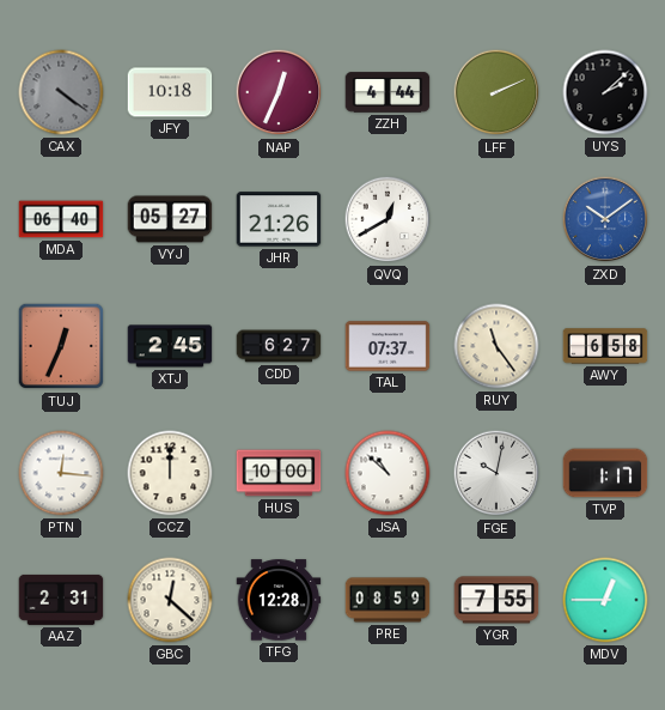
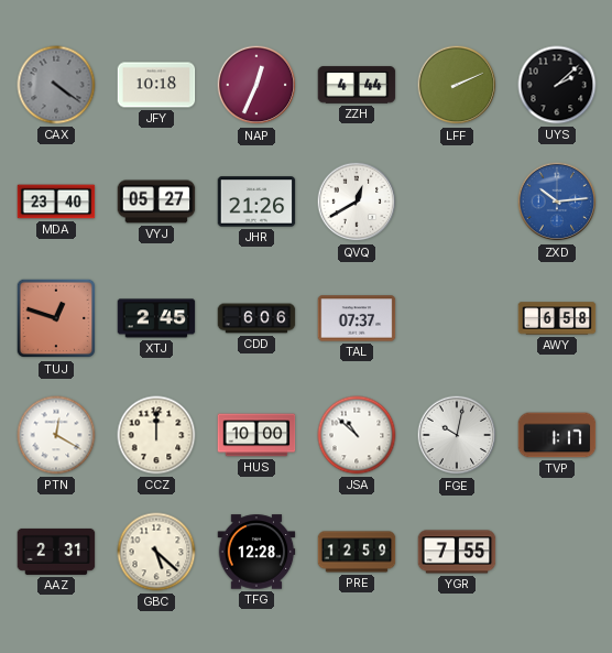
MDA: 06:40 -> 23:40
ZXD: 10:09 -> 10:14
TUJ: 12:34 -> 12:48
CDD: 6:27 -> 6:06
RUY: 11:24 -> none
PTN: 12:16 -> 12:20
GBC: 12:22 -> 5:22
PRE: 08:59 -> 12:59
MDV: 12:45 -> none
